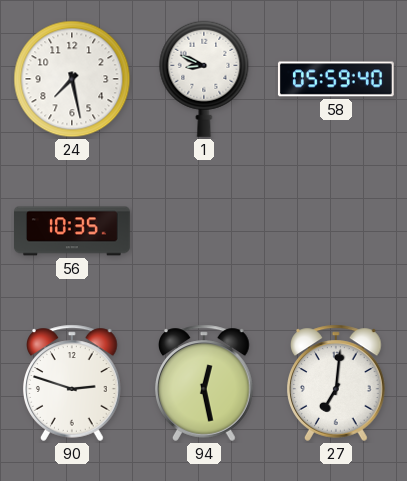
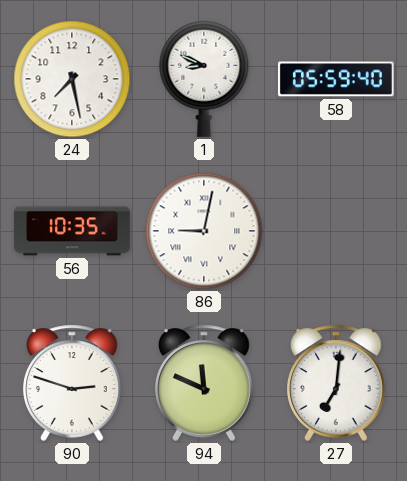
86: none -> 9:02
94: 12:28 -> 11:49
